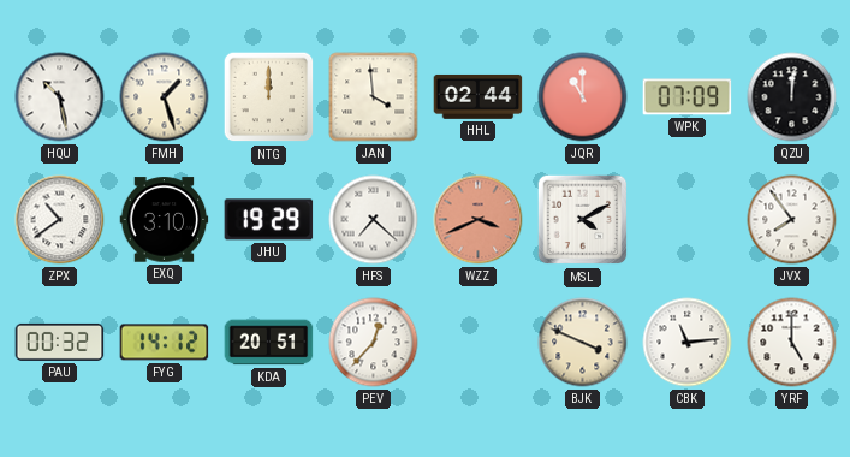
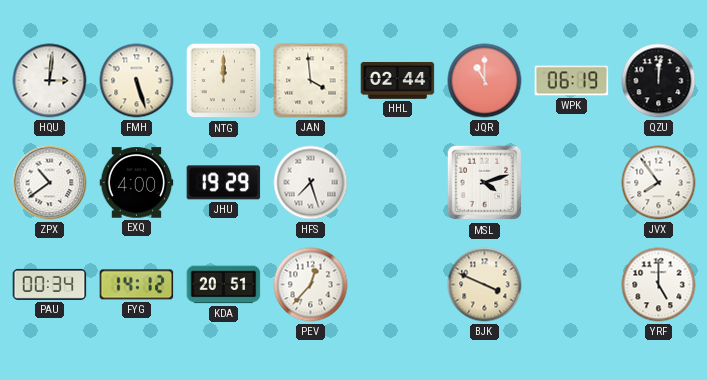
HQU: 10:28 -> 3:01
FMH: 1:27 -> 5:27
WPK: 07:09 -> 06:19
EXQ: 3:10 -> 4:00
HFS: 7:22 -> 7:27
WZZ: 3:41 -> none
MSL: 4:10 -> 4:12
PAU: 00:32 -> 00:34
CBK: 11:14 -> none
